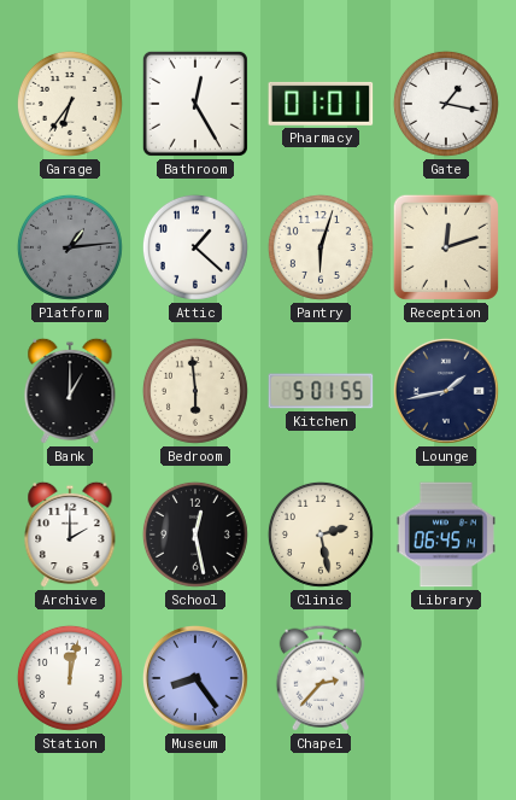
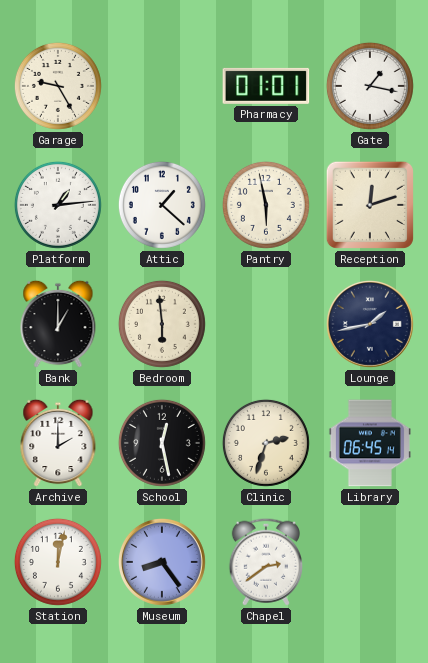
Garage: 6:36 -> 9:25
Bathroom: 12:25 -> none
Platform dial: grey -> white
Pantry: 6:03 -> 5:58
Kitchen: 5:01 -> none
Clinic: 2:28 -> 2:33
Chapel: 2:37 -> 2:39
